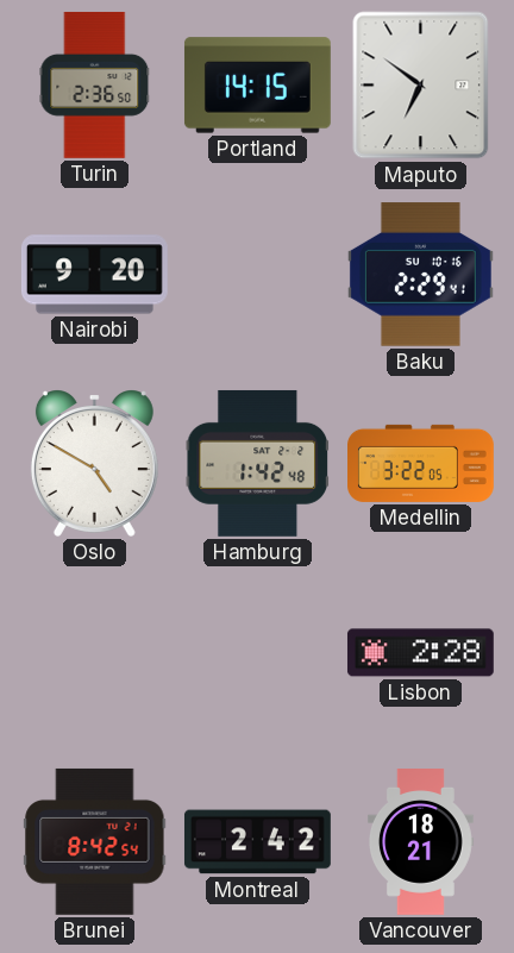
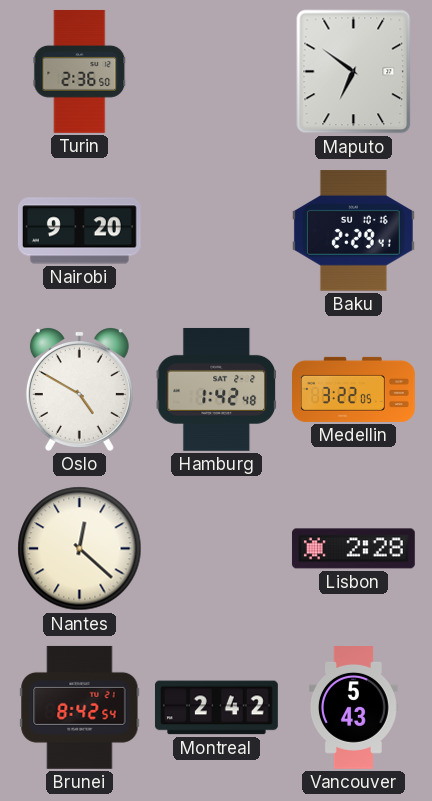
Portland: 14:15 -> none
Nantes: none -> 12:22
Vancouver: 18:21 -> 5:43
